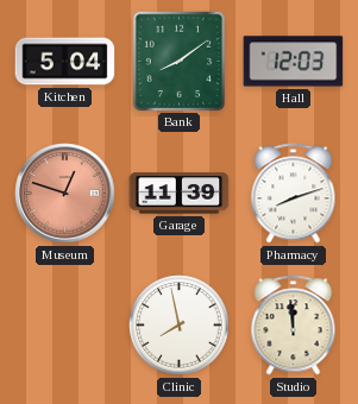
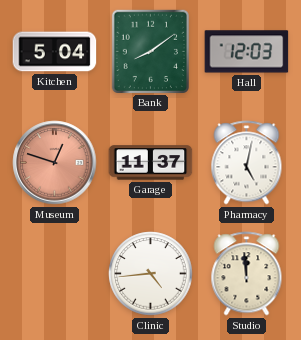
Garage: 11:39 -> 11:37
Pharmacy: 8:12 -> 5:02
Clinic: 7:58 -> 4:44
